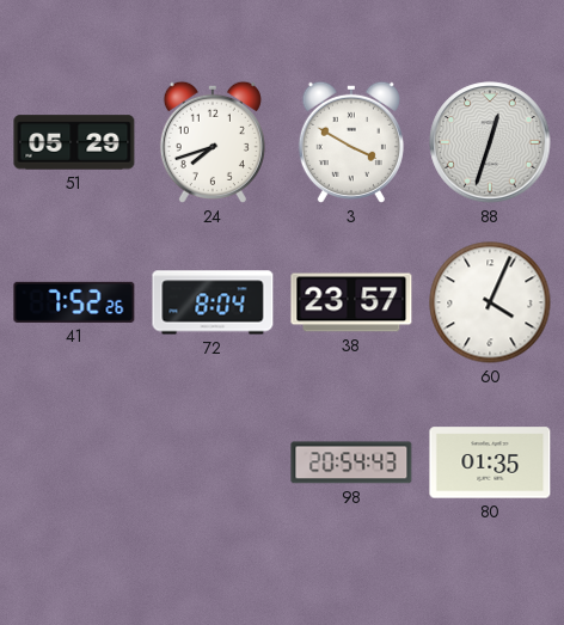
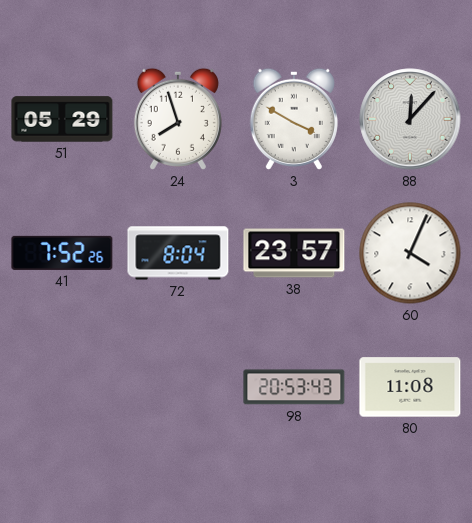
24: 7:42 -> 7:57
88: 12:33 -> 12:07
98: 20:54 -> 20:53
80: 01:35 -> 11:08
